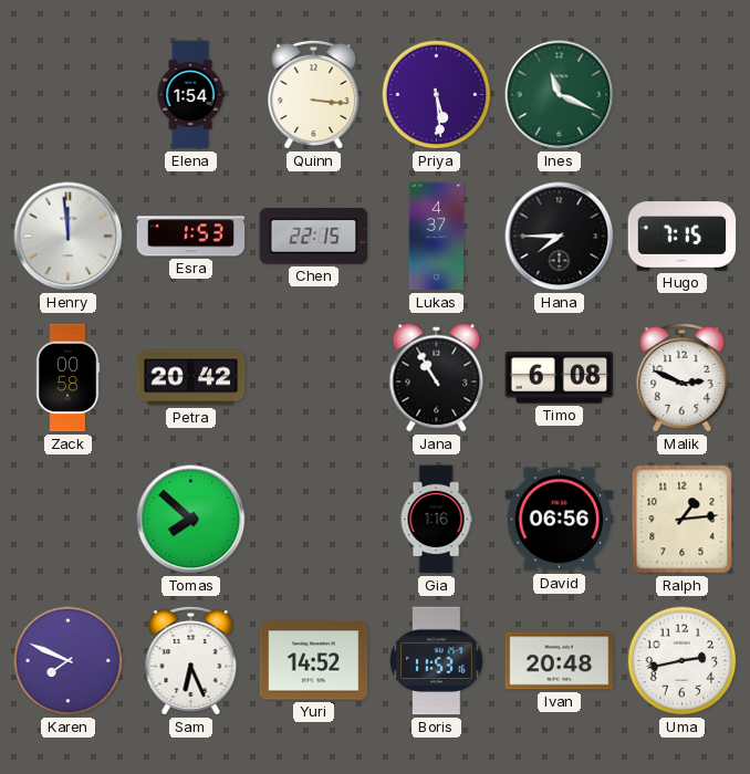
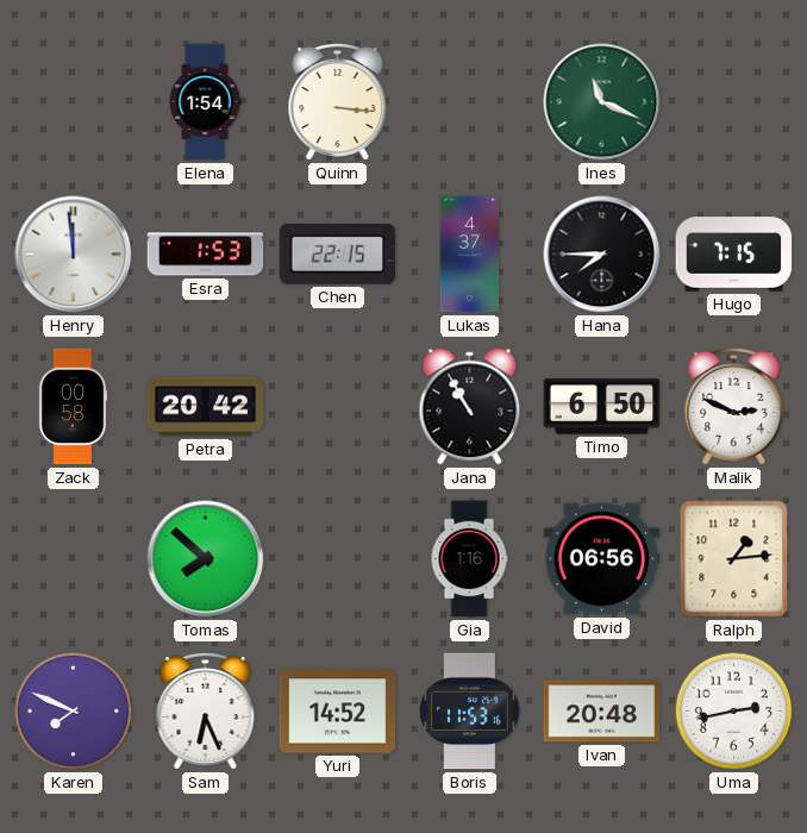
Priya: 5:29 -> none
Timo: 6:08 -> 6:50
